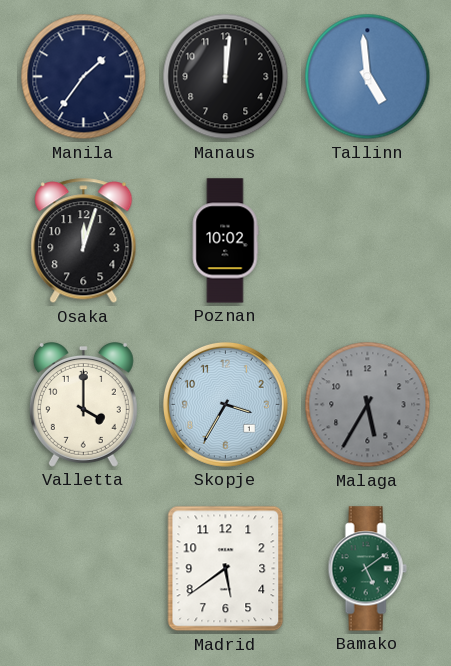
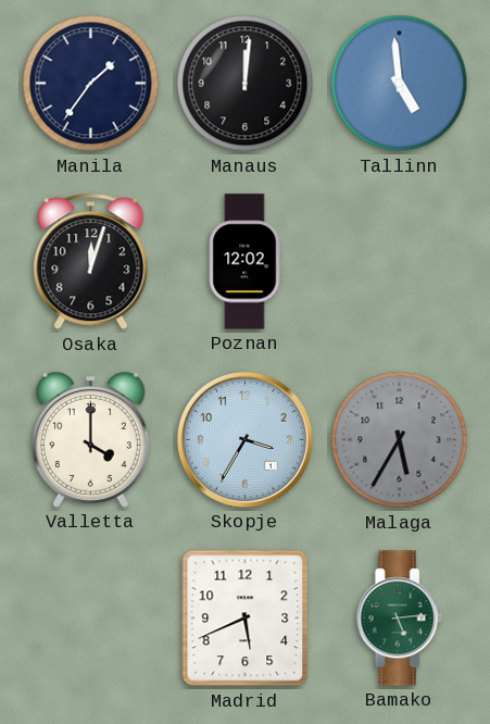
Poznan: 10:02 -> 12:02
Madrid: 5:39 -> 5:41
Bamako: 5:09 -> 5:14
